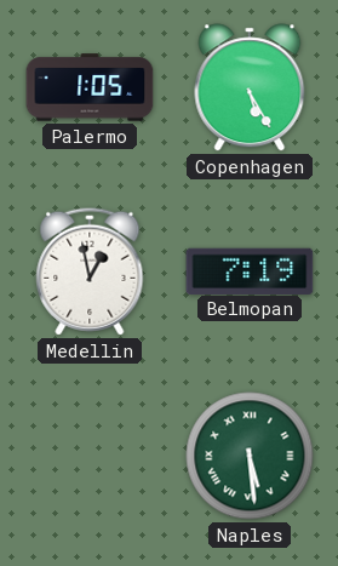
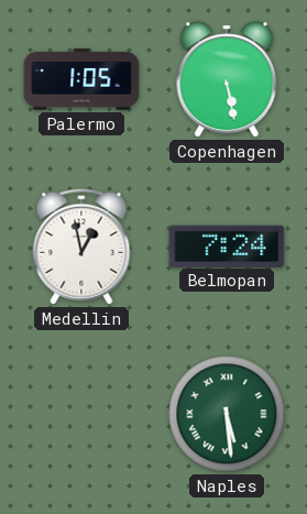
Copenhagen: 5:25 -> 5:28
Belmopan: 7:19 -> 7:24
